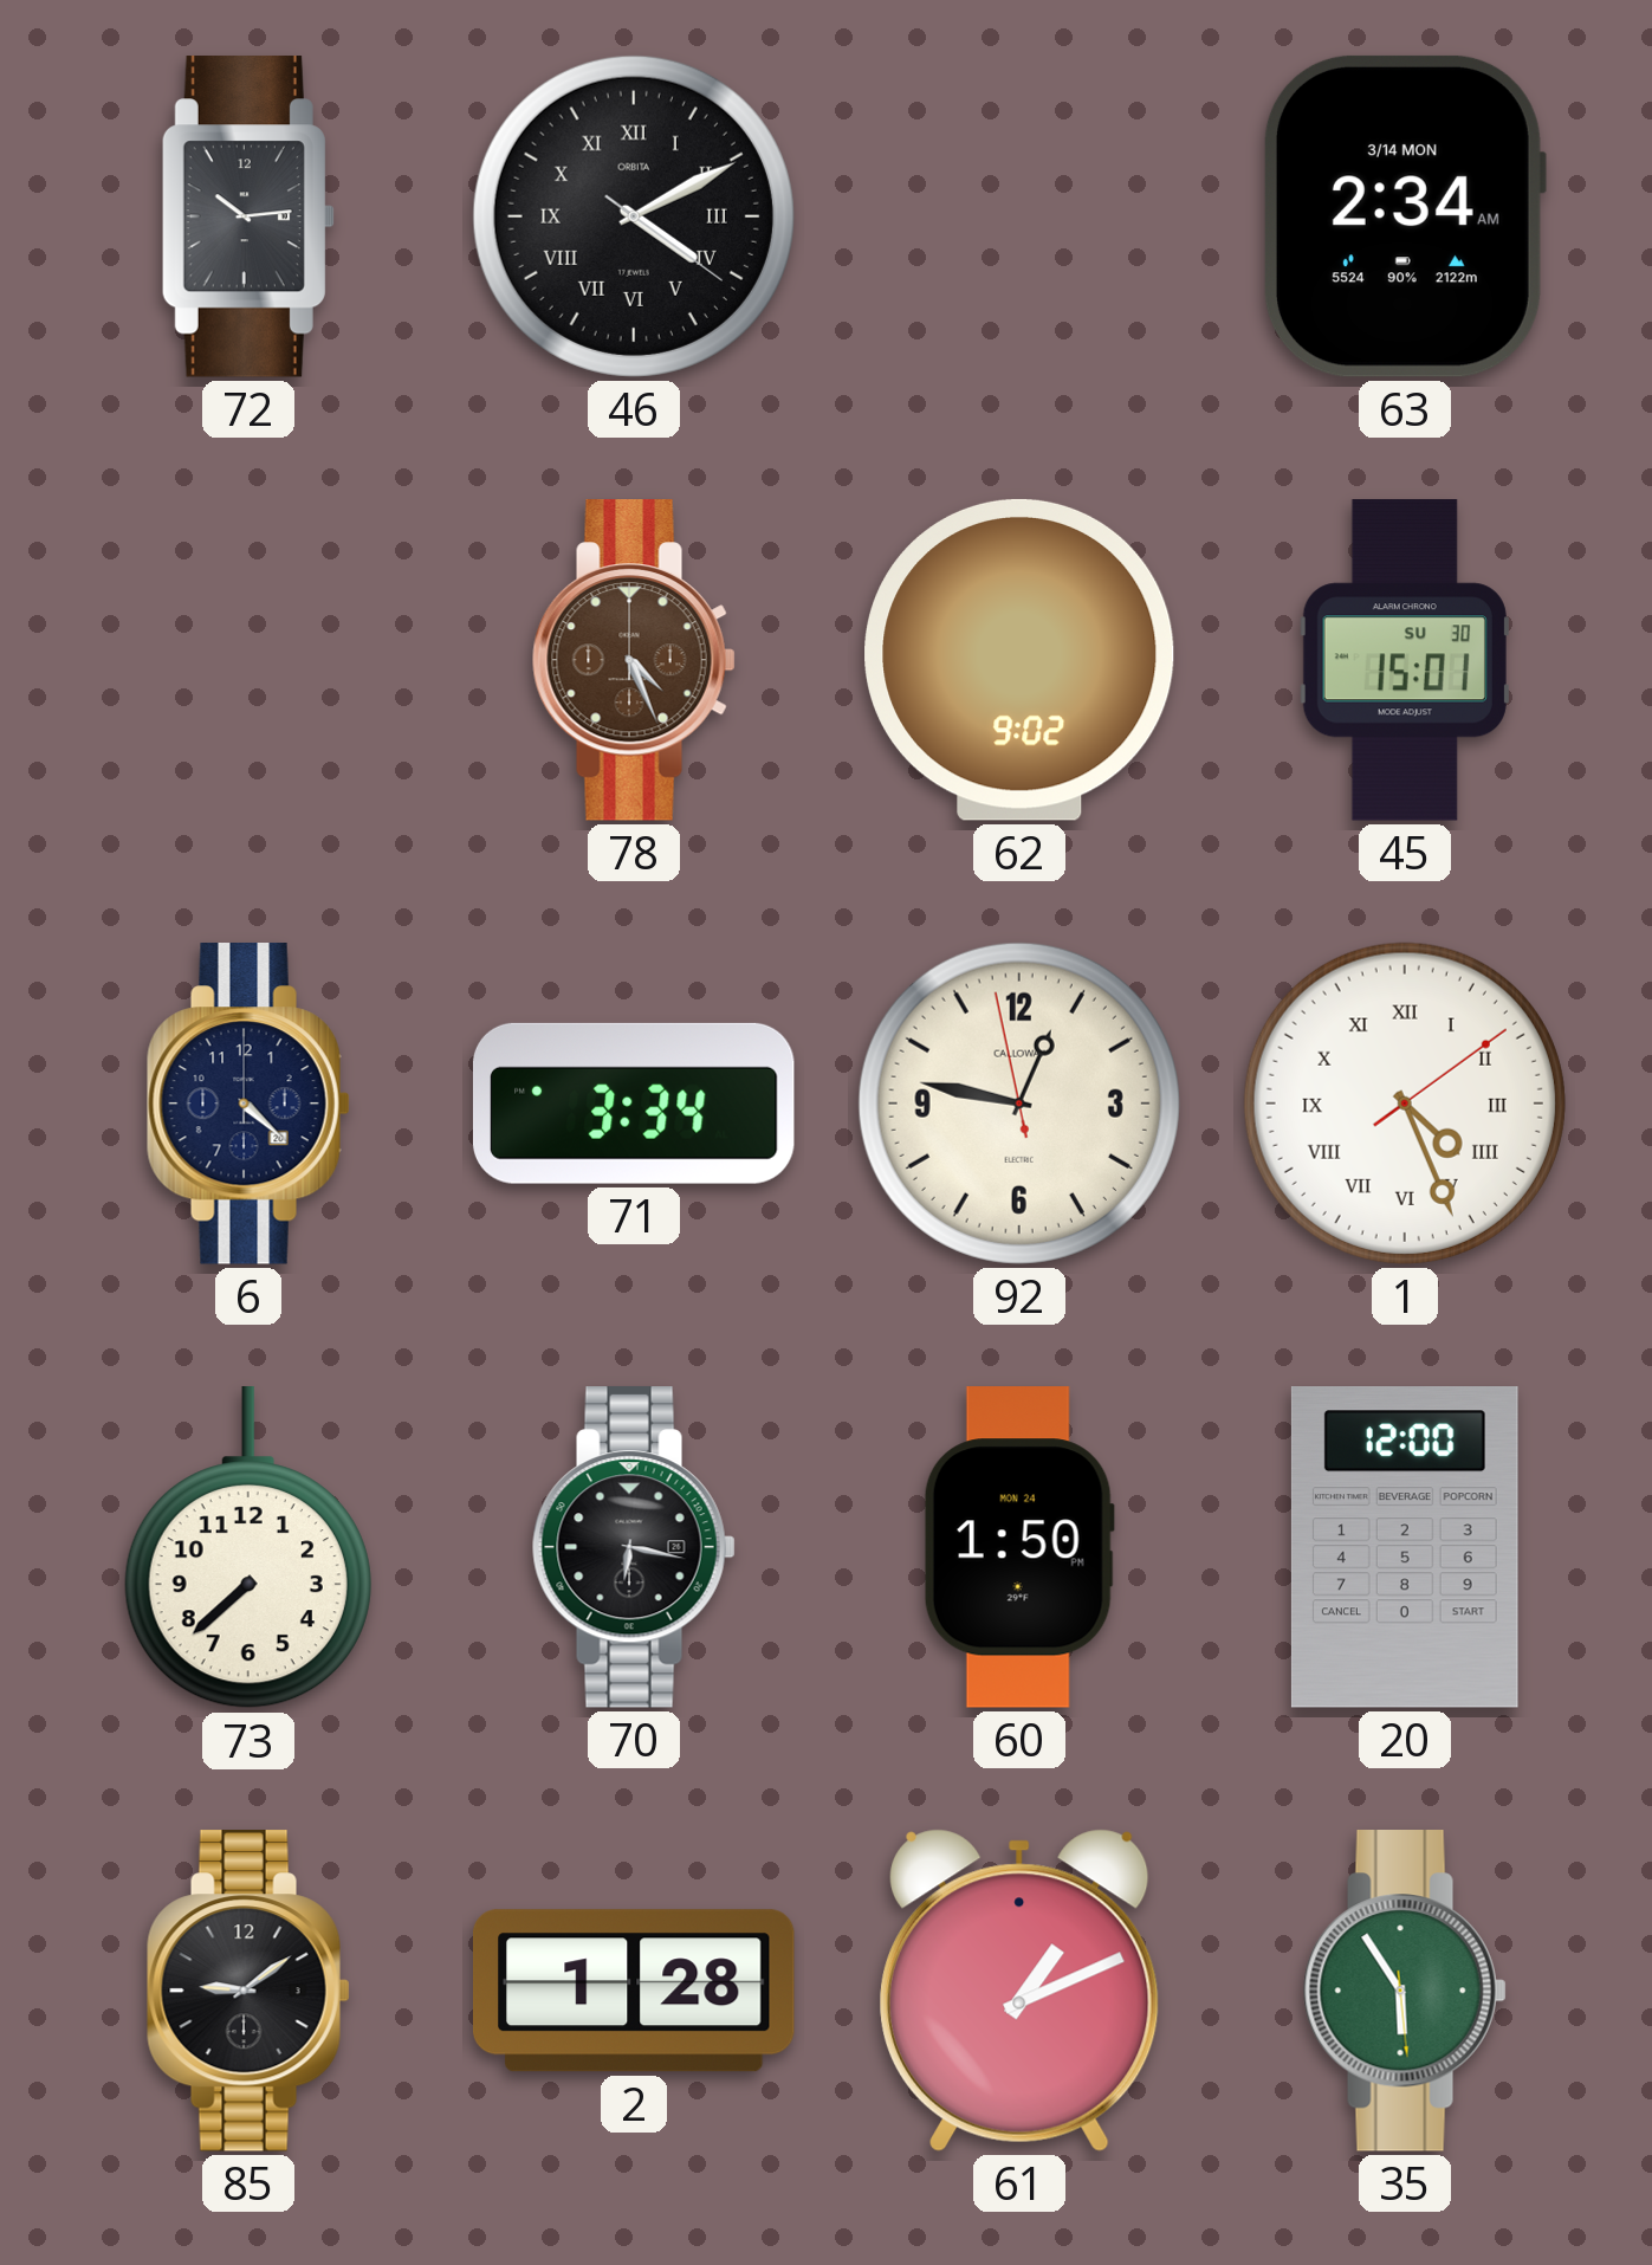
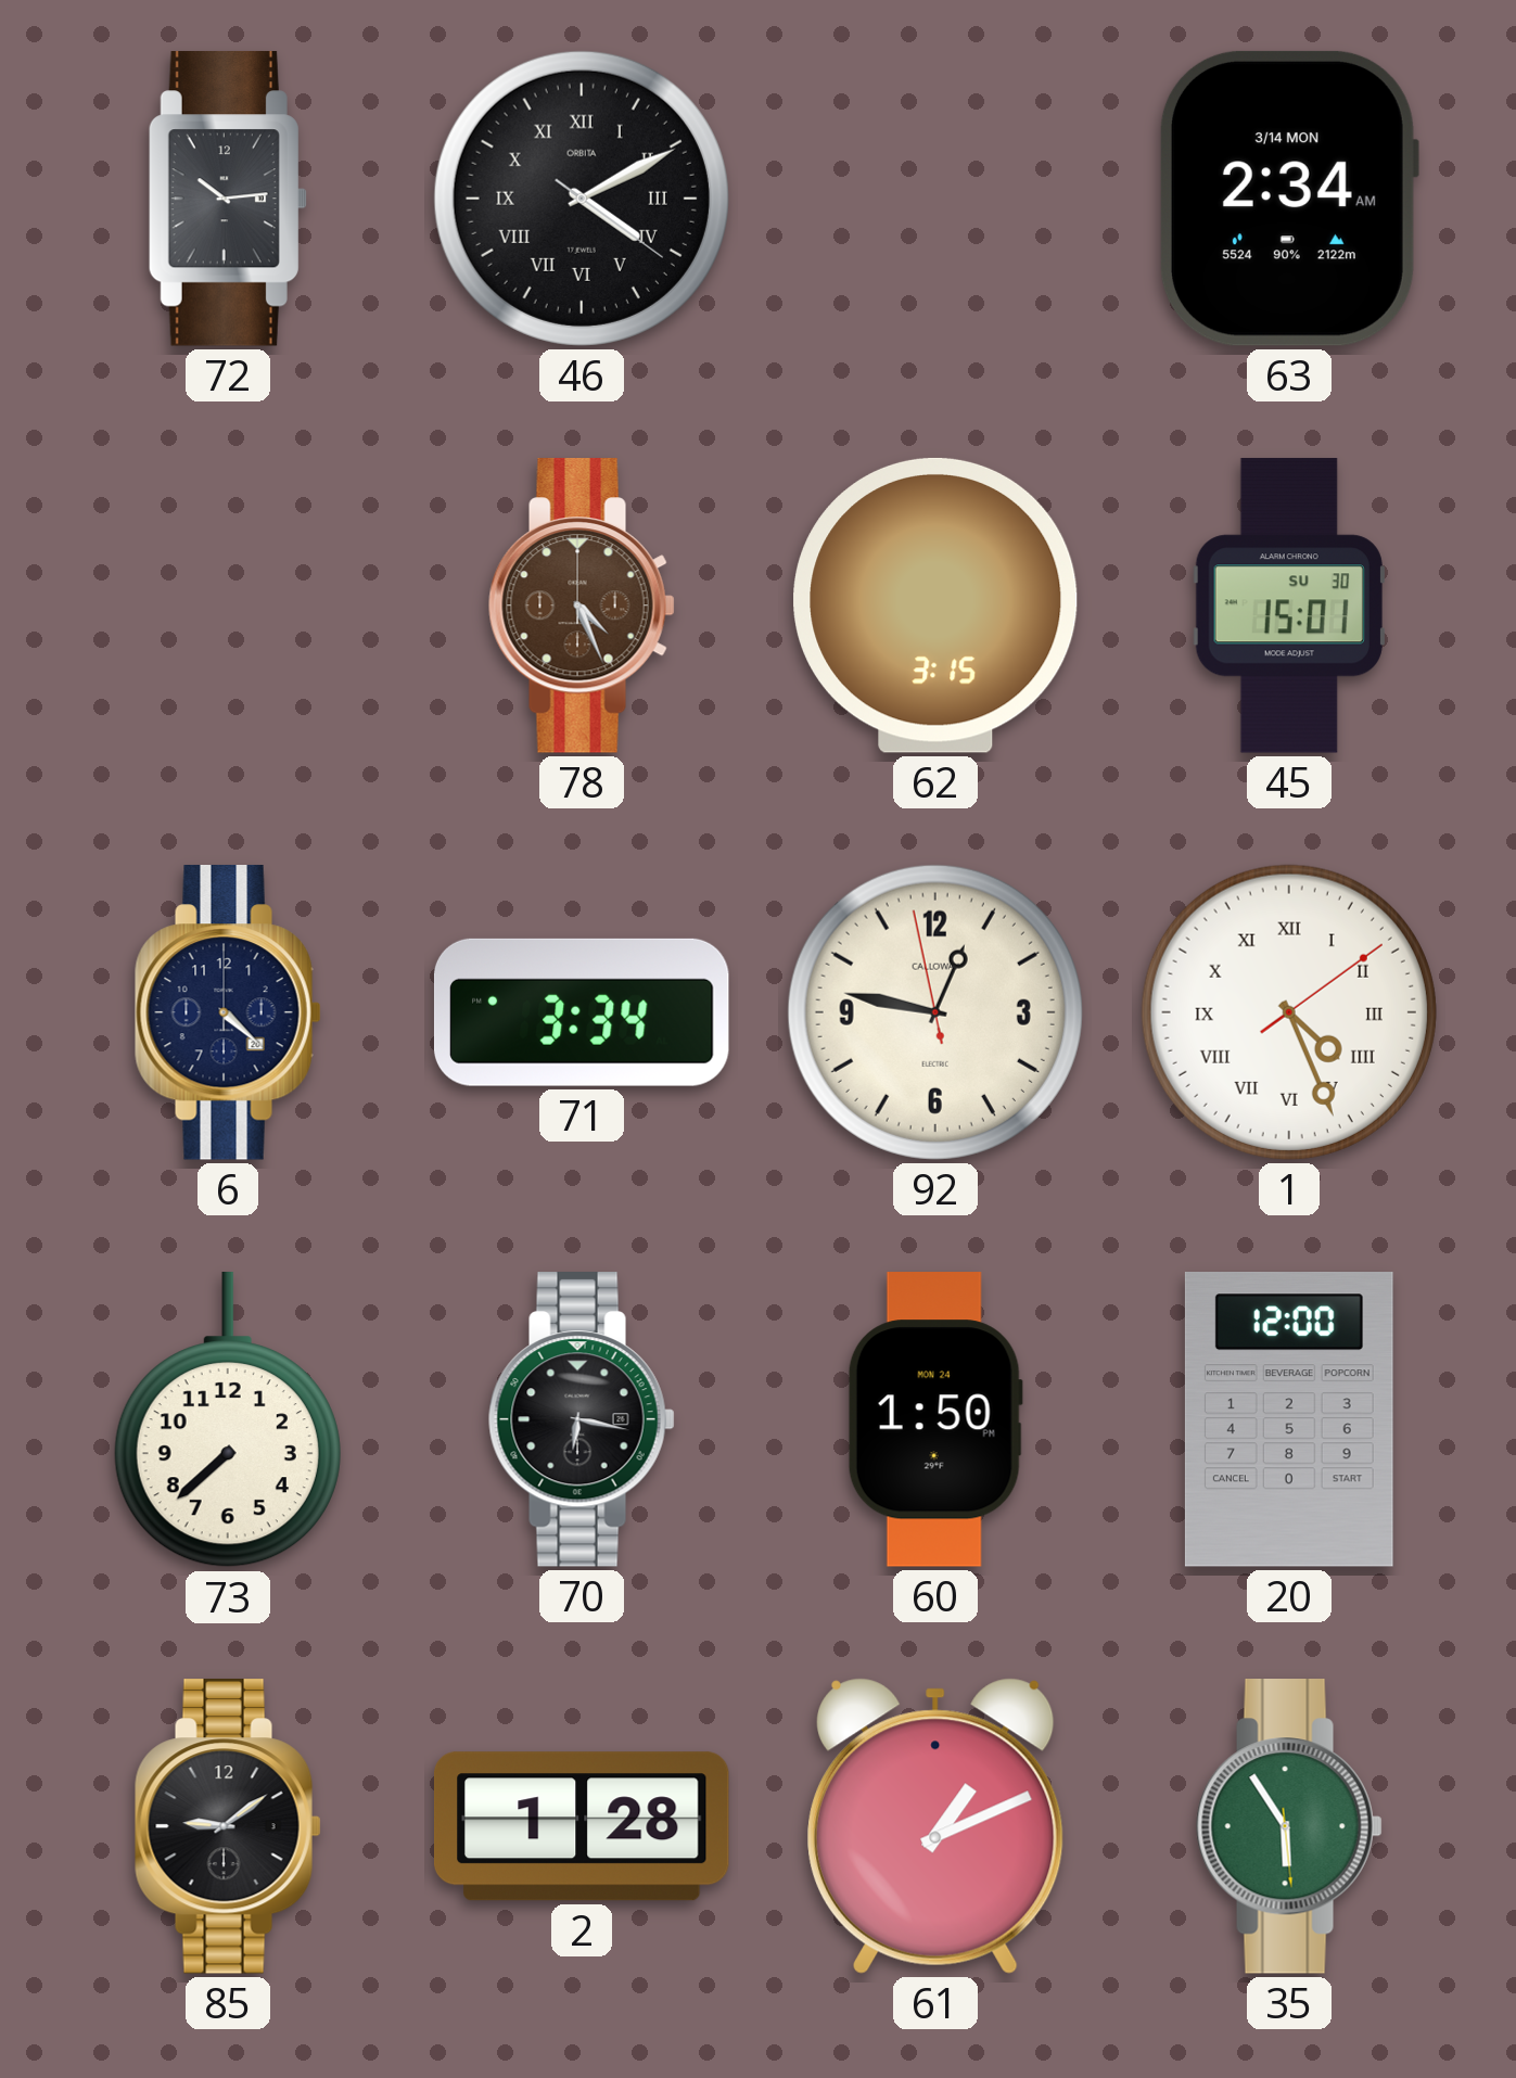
62: 9:02 -> 3:15
